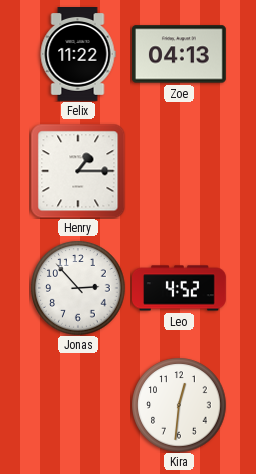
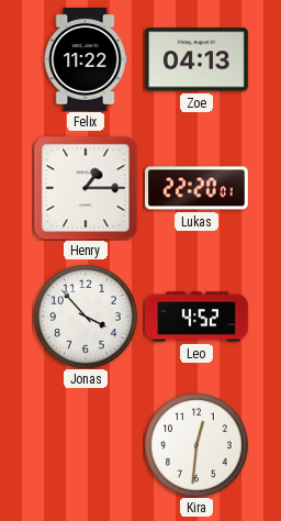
Lukas: none -> 22:20
Jonas: 2:53 -> 3:53
